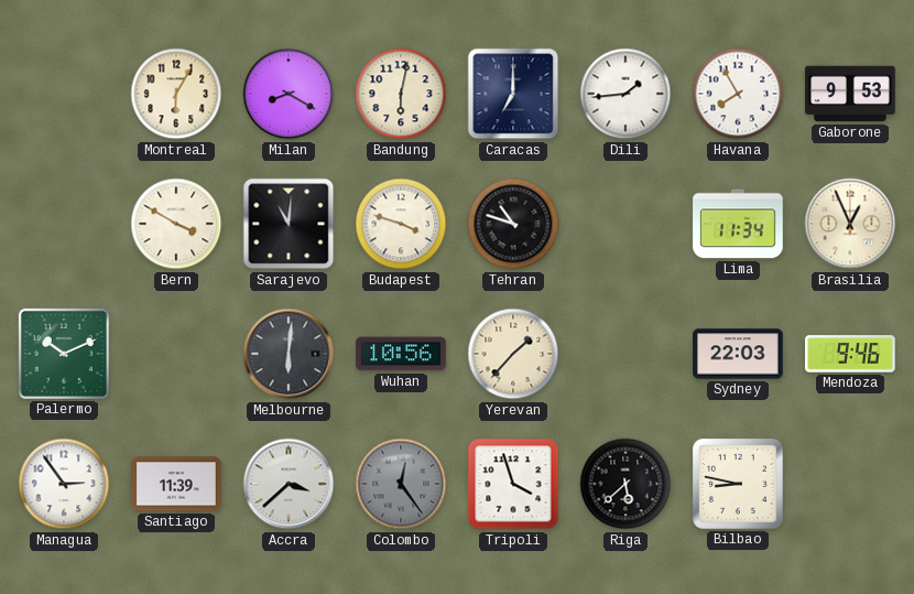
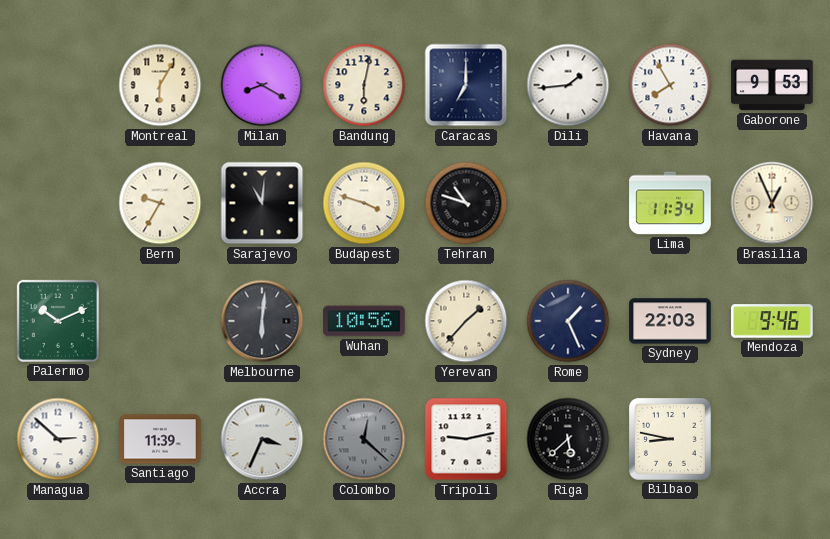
Bern: 3:50 -> 9:35
Rome: none -> 1:26
Managua: 2:54 -> 2:52
Accra: 3:38 -> 3:34
Colombo: 12:24 -> 12:22
Tripoli: 3:57 -> 9:13
